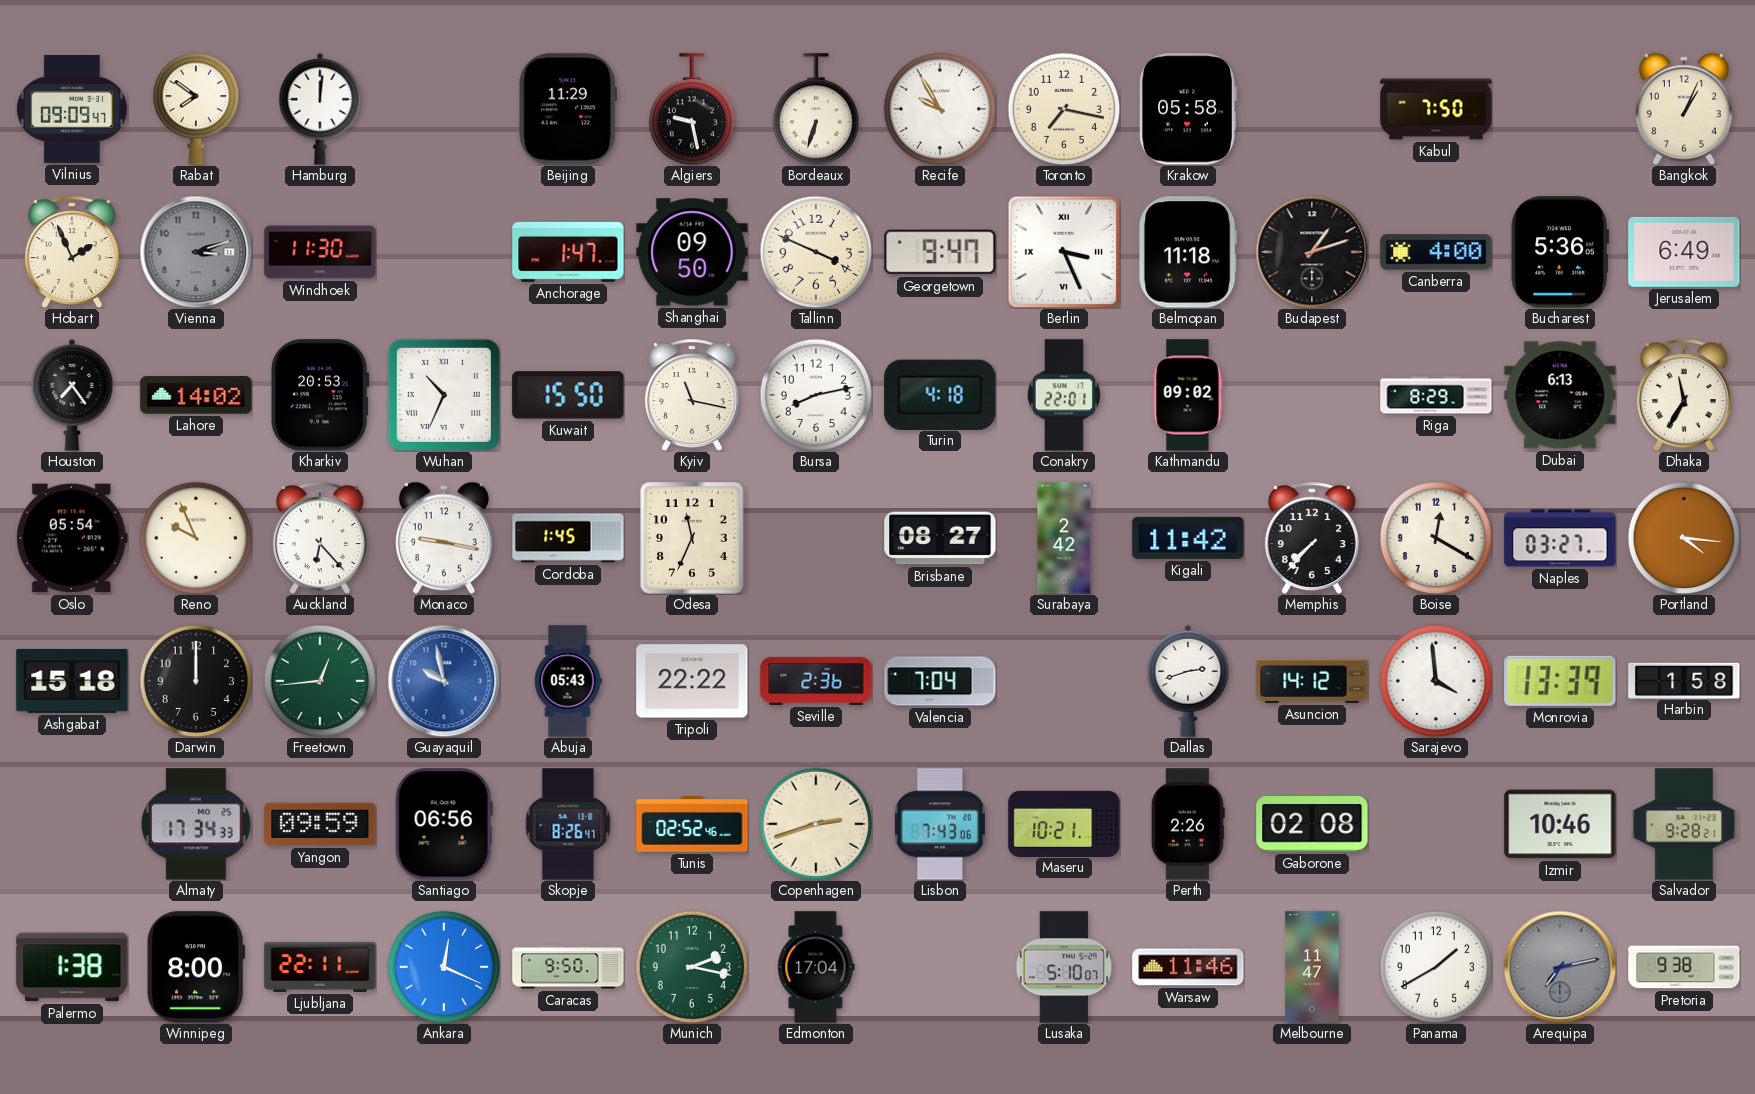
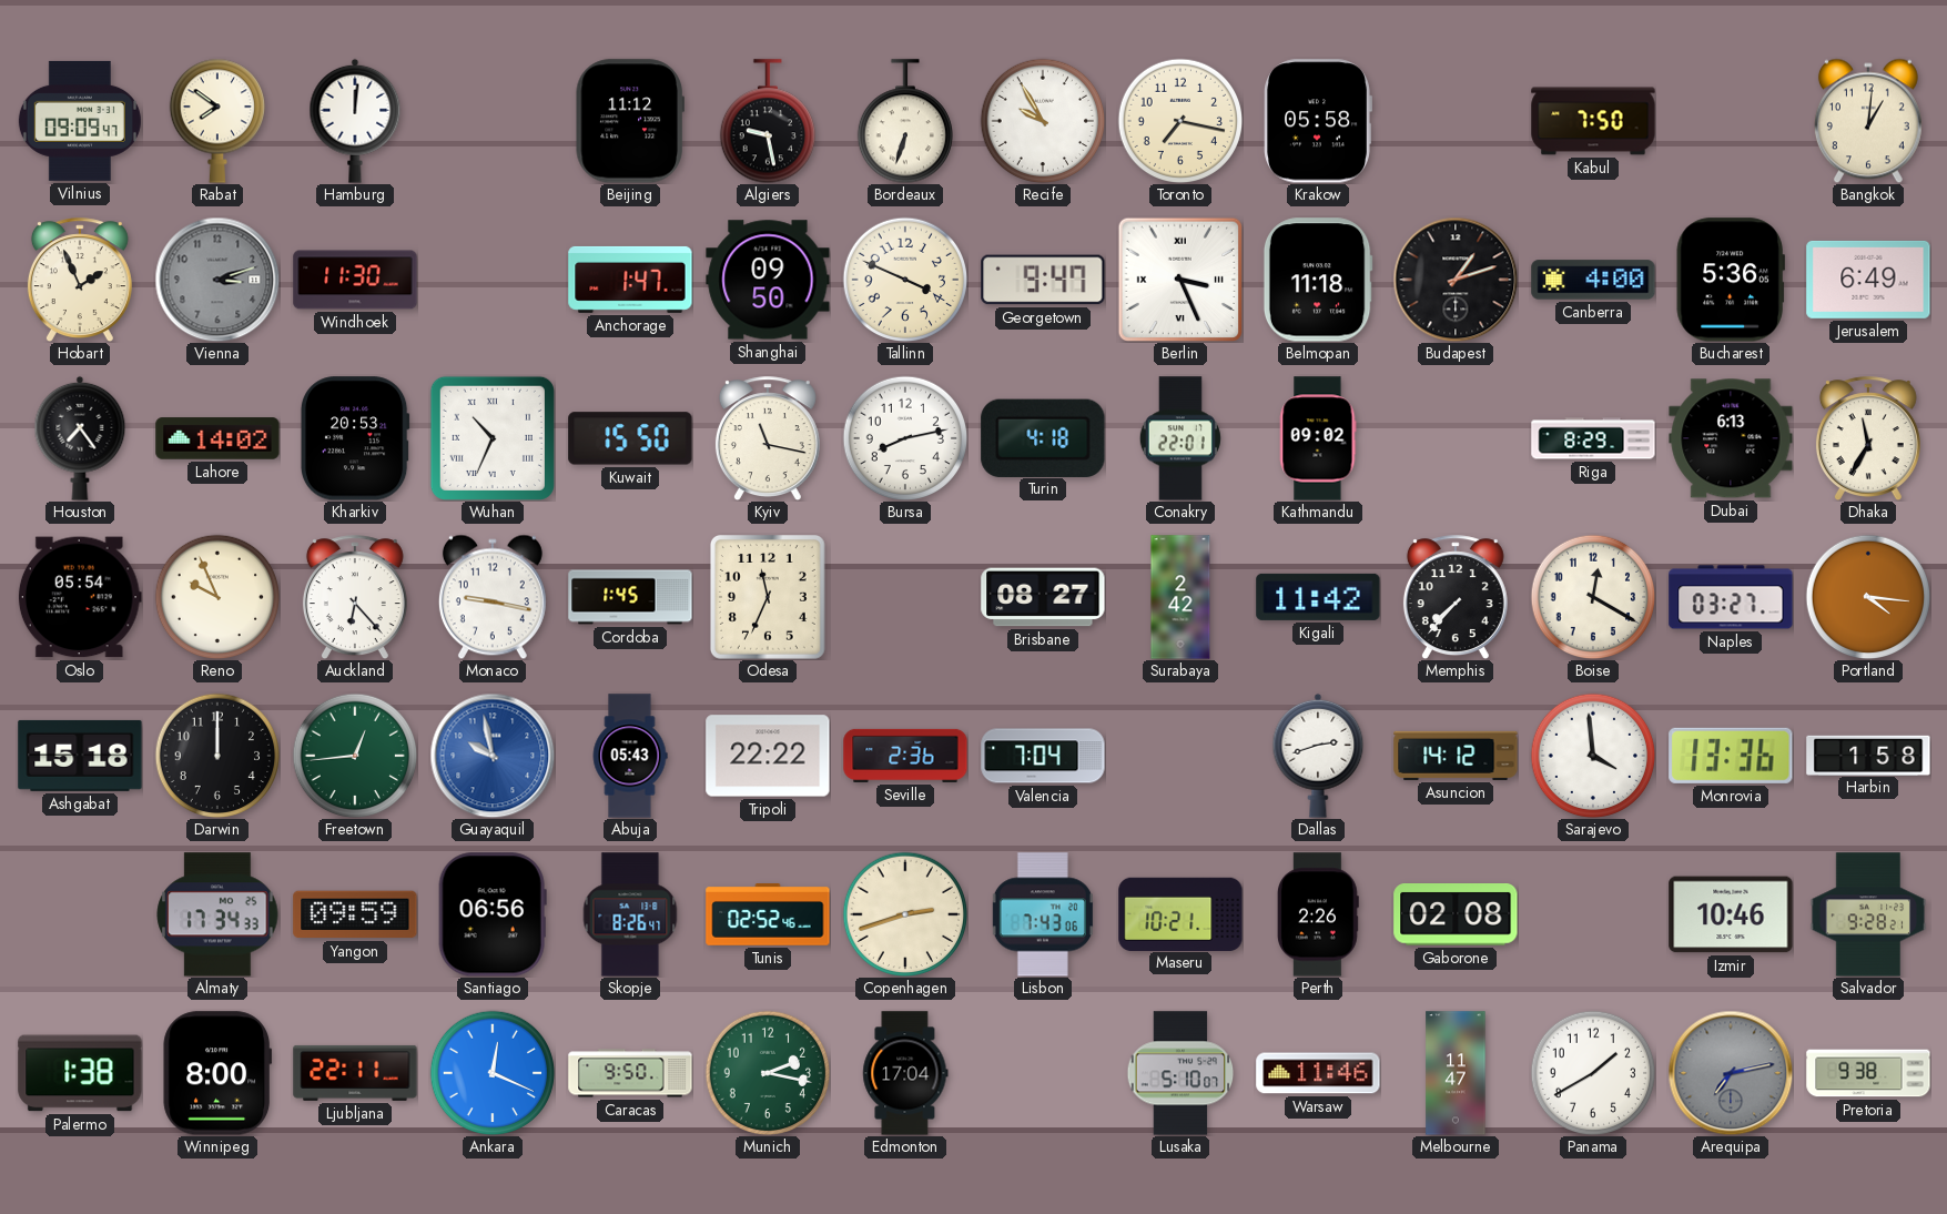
Beijing: 11:29 -> 11:12
Bangkok: 1:04 -> 1:01
Monrovia: 13:39 -> 13:36
